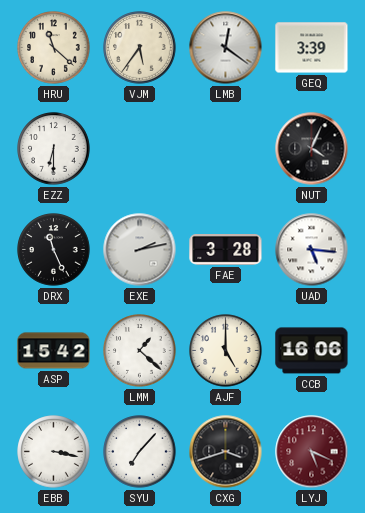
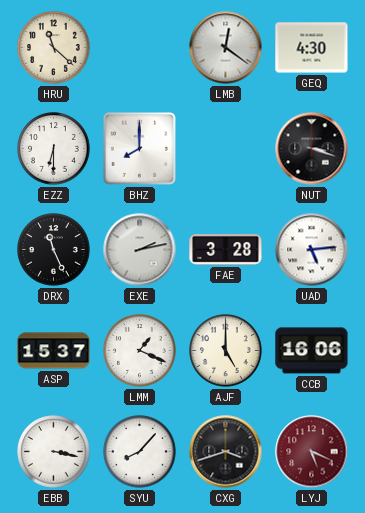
VJM: 5:36 -> none
GEQ: 3:39 -> 4:30
BHZ: none -> 8:00
NUT: 4:04 -> 3:18
UAD: 5:16 -> 5:14
ASP: 15:42 -> 15:37
LMM: 1:22 -> 1:19
SYU: 7:07 -> 8:07
